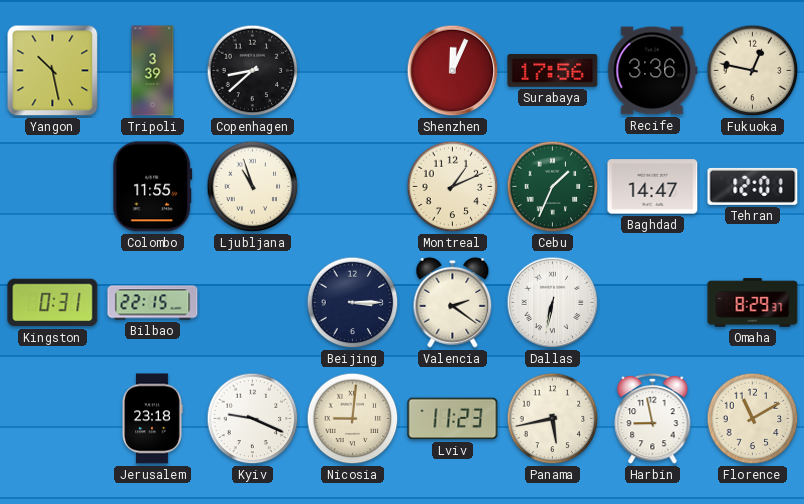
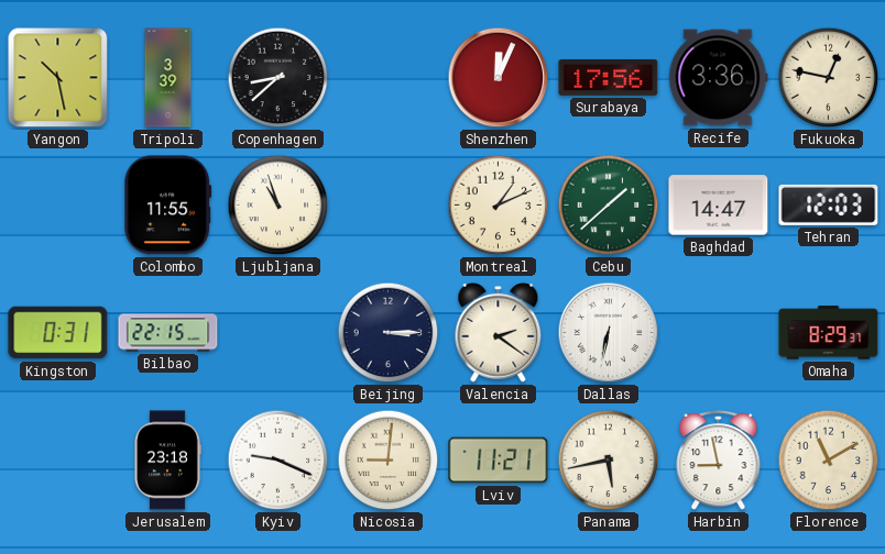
Cebu: 1:34 -> 1:38
Tehran: 12:01 -> 12:03
Lviv: 11:23 -> 11:21
